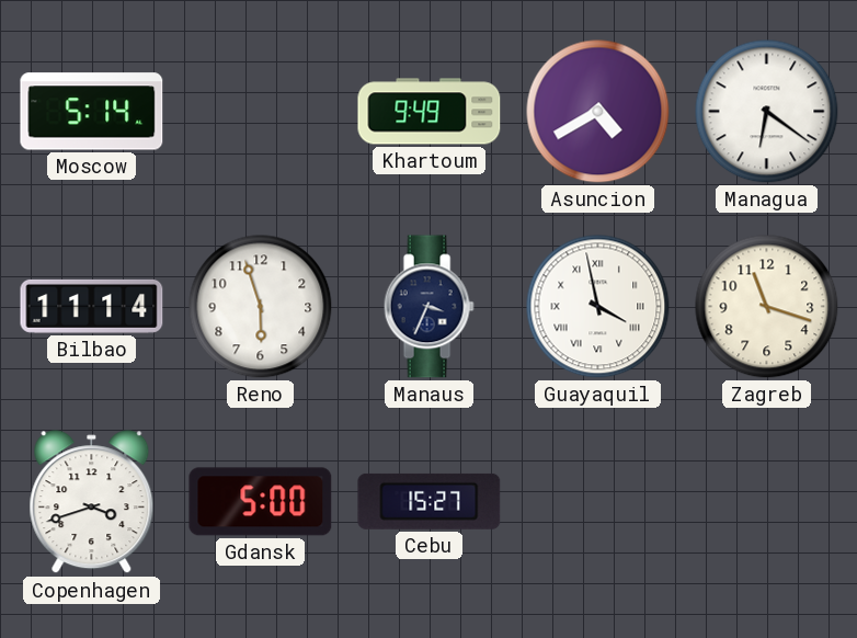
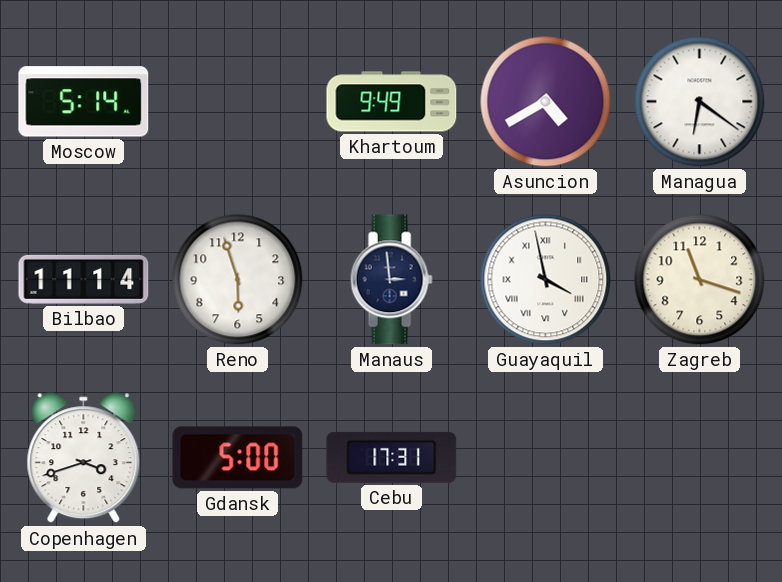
Manaus: 3:34 -> 2:59
Cebu: 15:27 -> 17:31
